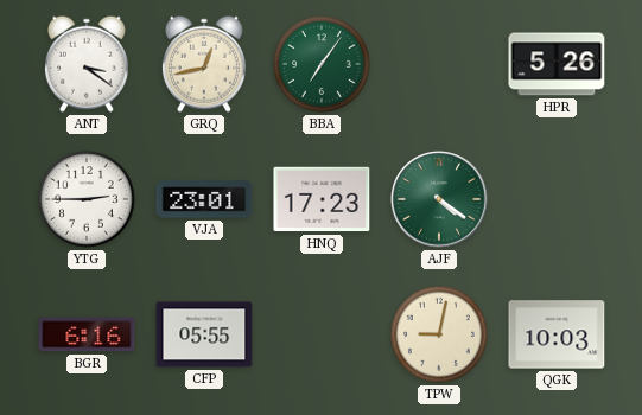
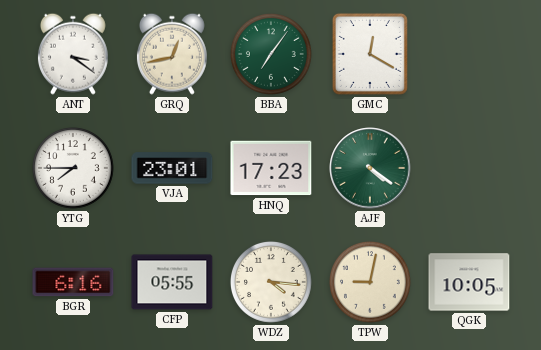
GMC: none -> 12:20
HPR: 5:26 -> none
YTG: 2:45 -> 7:45
WDZ: none -> 4:16
QGK: 10:03 -> 10:05
